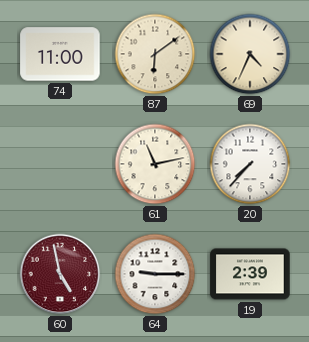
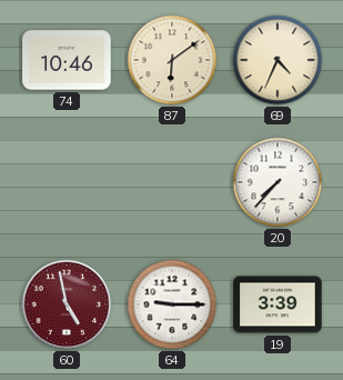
74: 11:00 -> 10:46
61: 11:13 -> none
19: 2:39 -> 3:39
